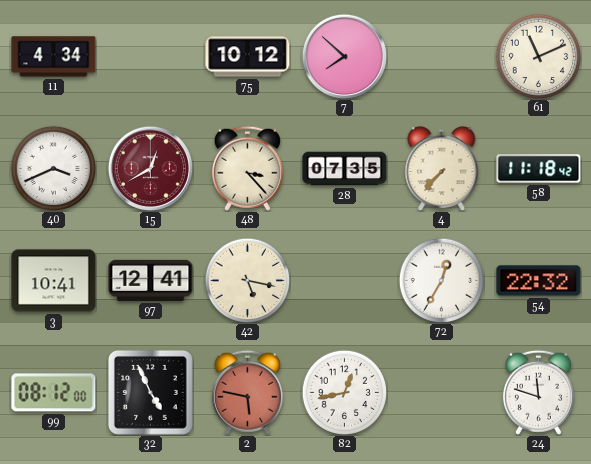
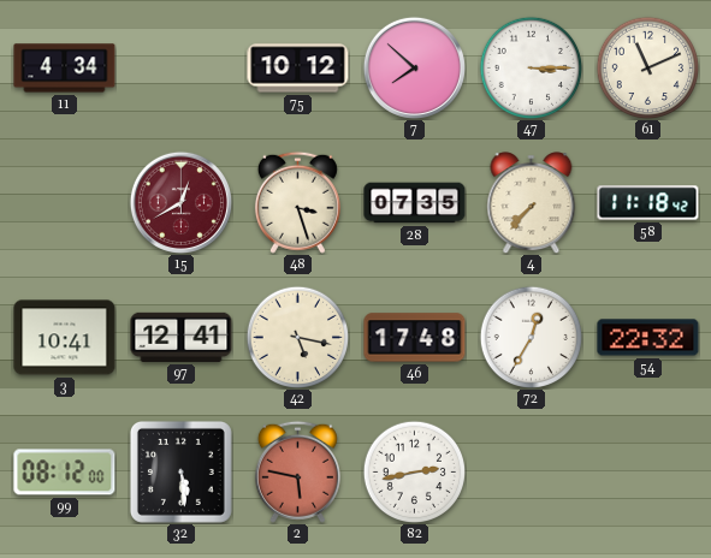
47: none -> 3:15
40: 3:41 -> none
48: 3:23 -> 3:27
46: none -> 17:48
32: 4:56 -> 5:29
82: 12:43 -> 2:43
24: 11:48 -> none
